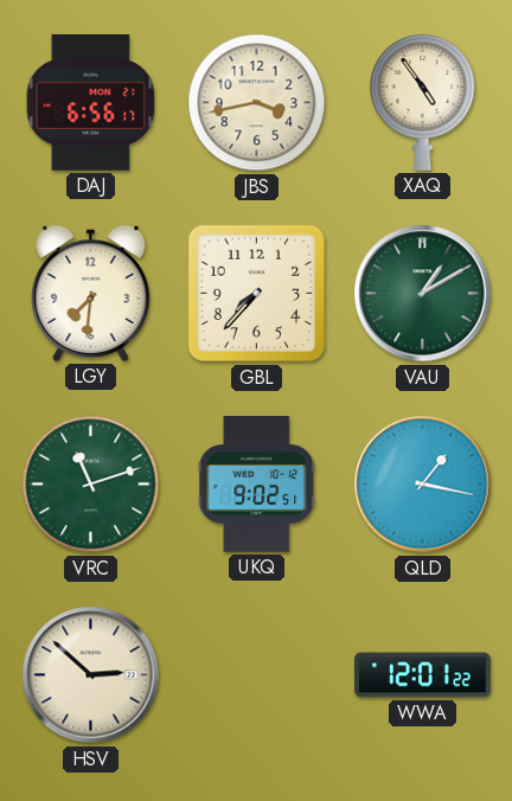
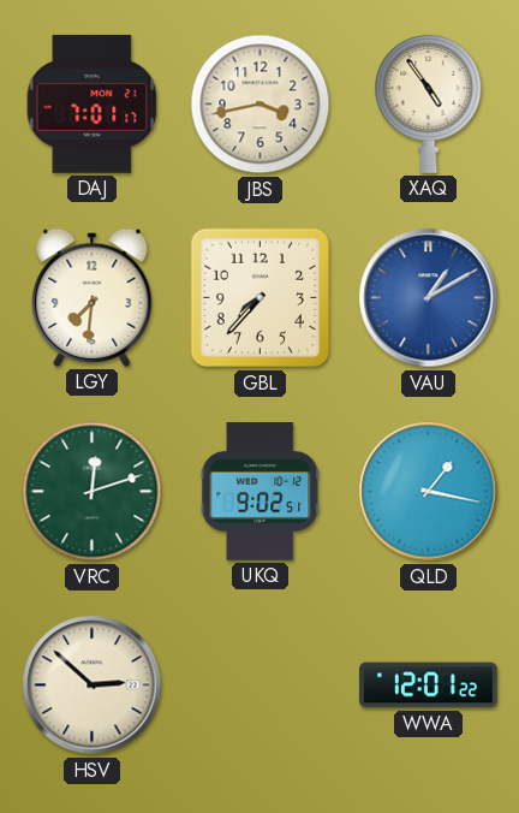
DAJ: 6:56 -> 7:01
VAU dial: green -> blue
VRC: 11:12 -> 12:12
